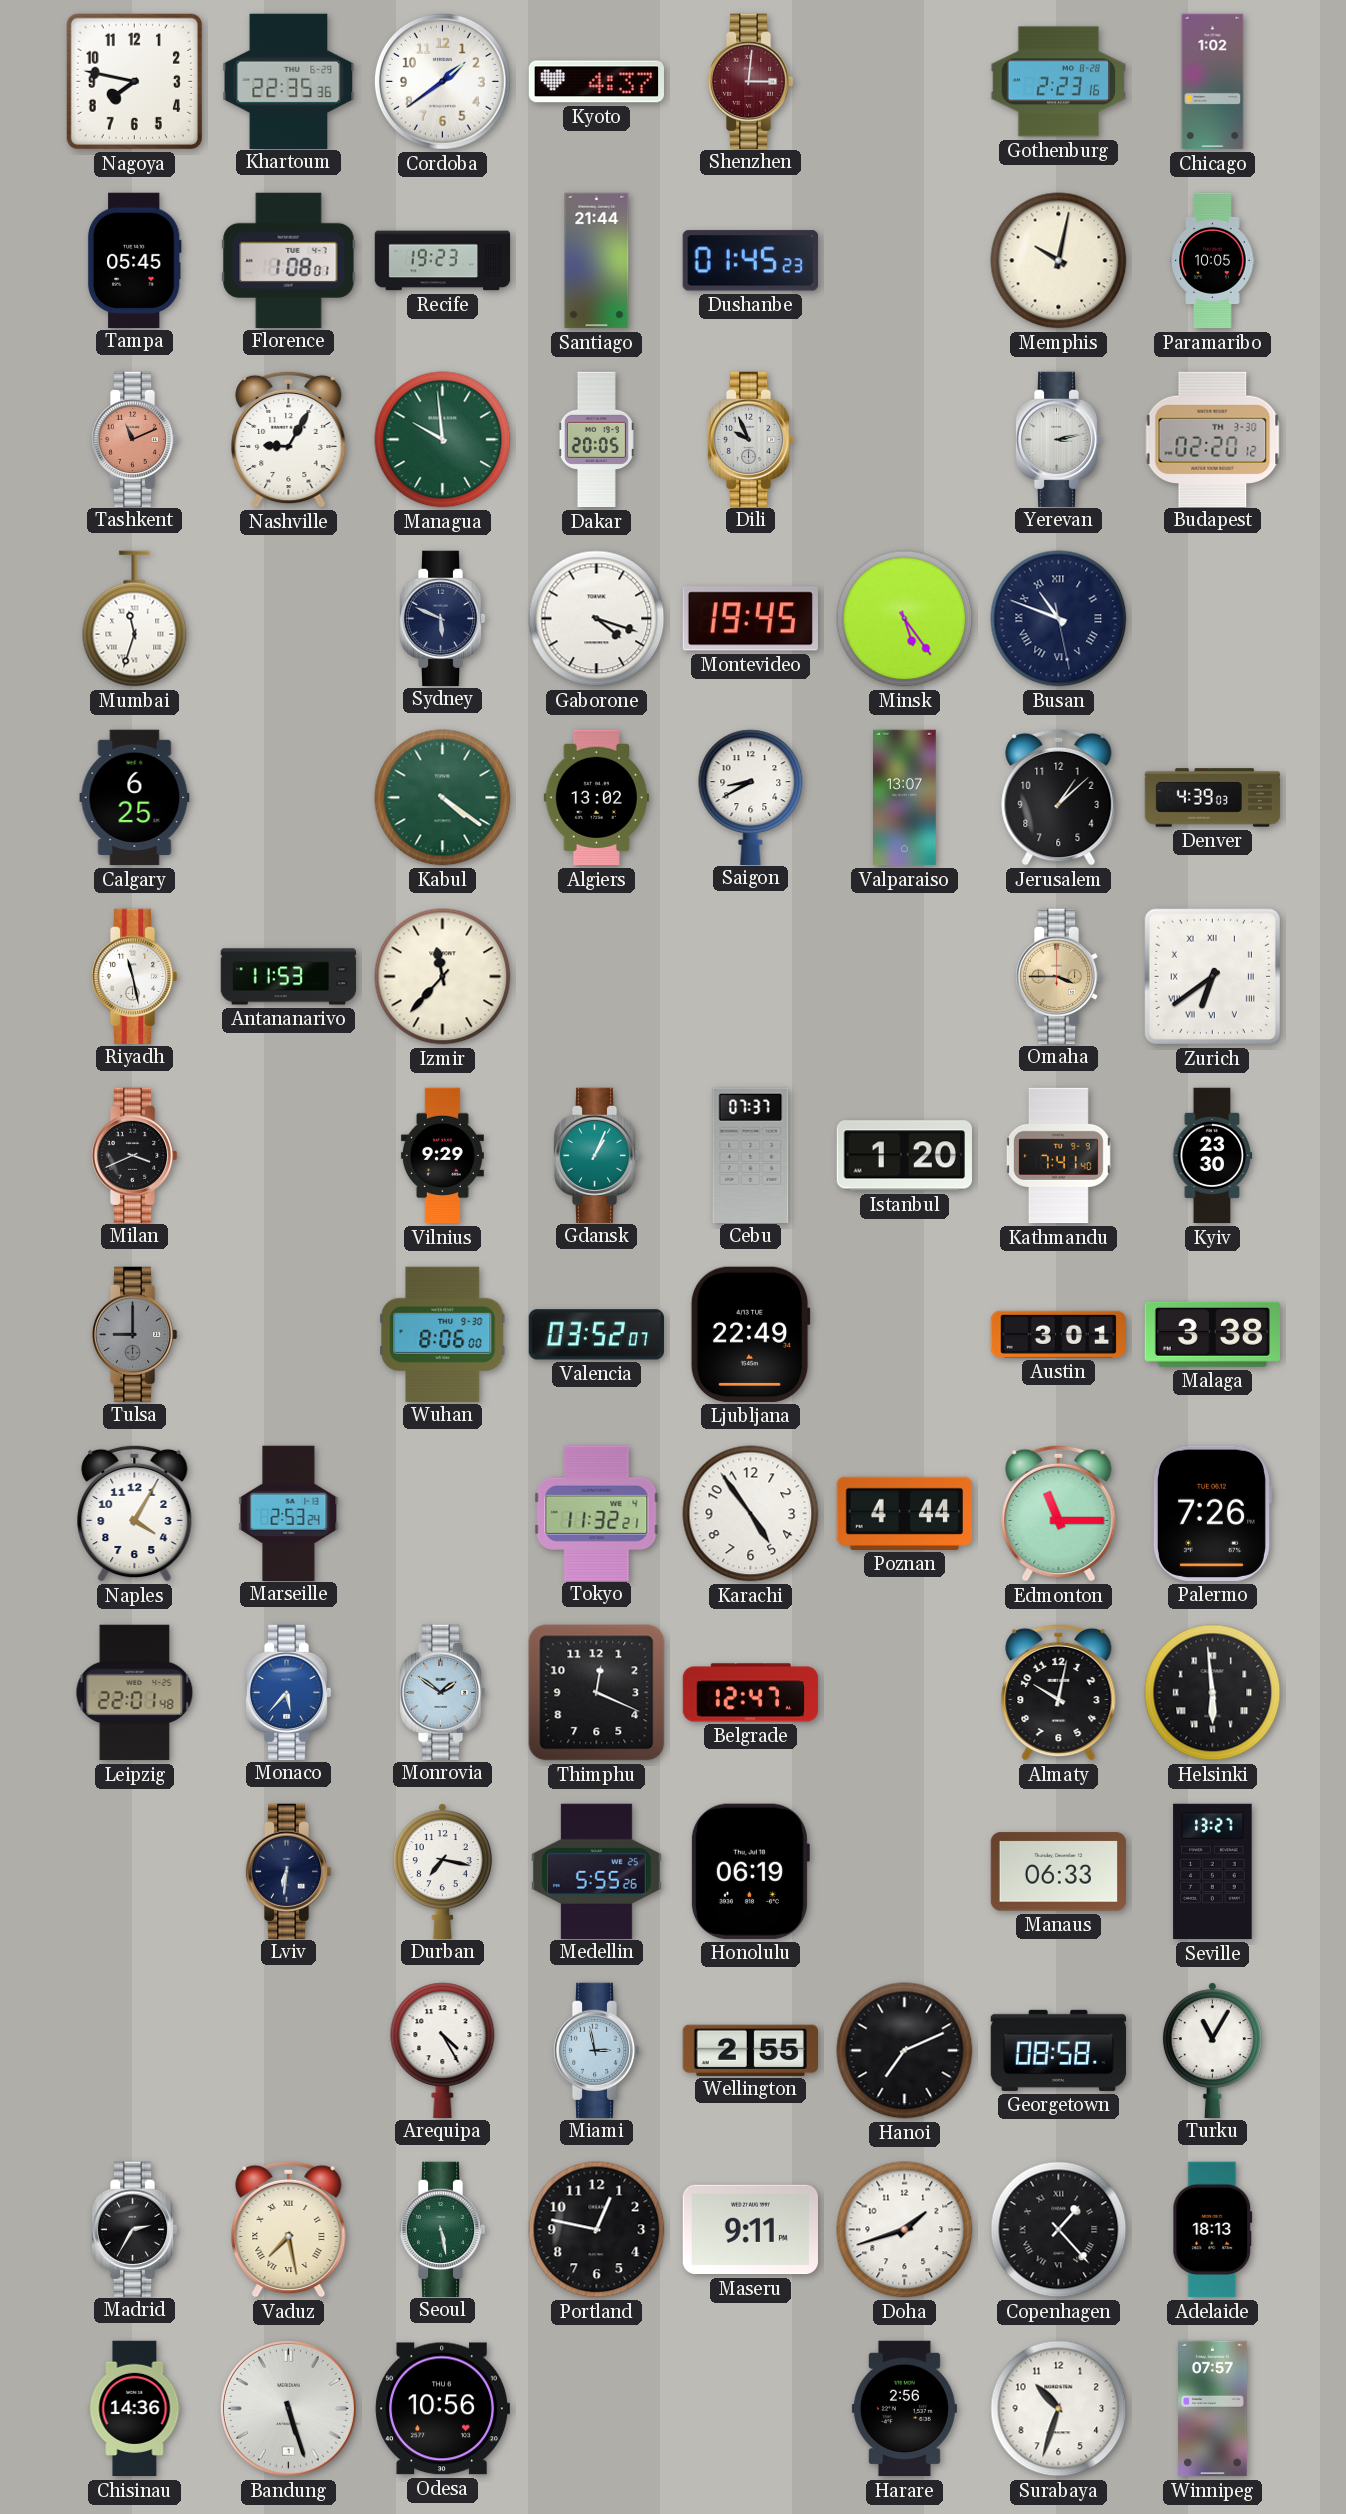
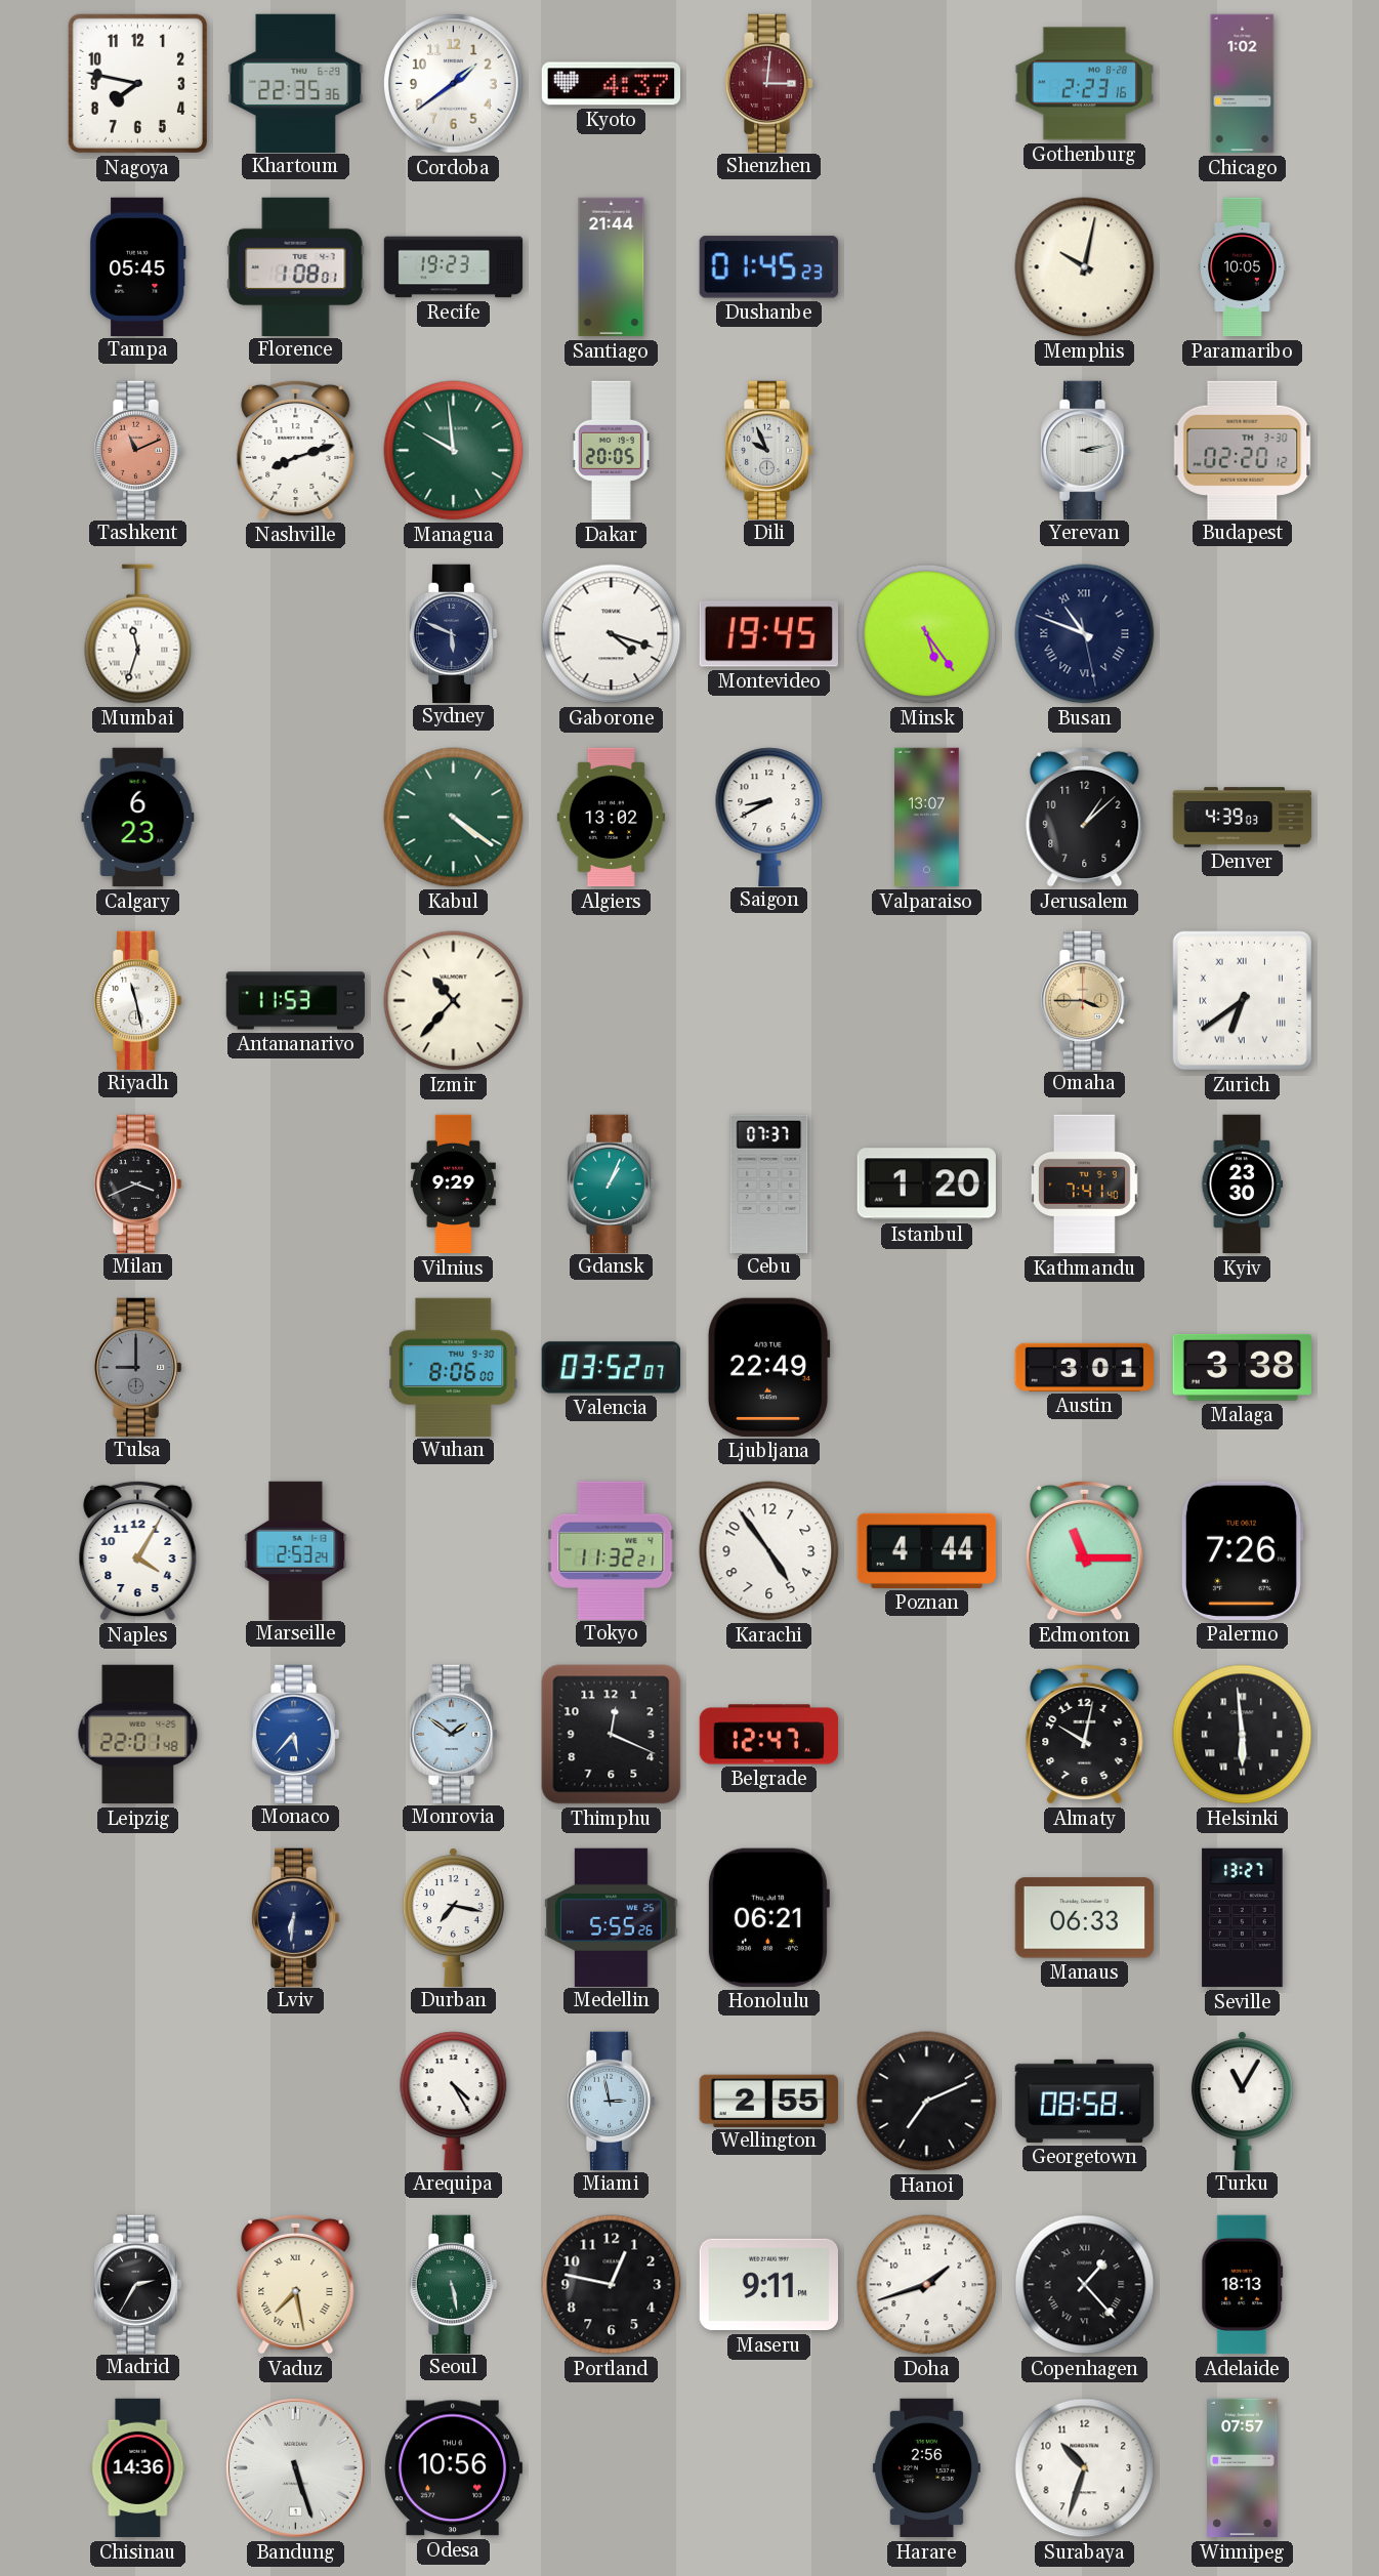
Nashville: 9:05 -> 8:12
Calgary: 6:25 -> 6:23
Izmir: 11:37 -> 10:37
Honolulu: 06:19 -> 06:21
